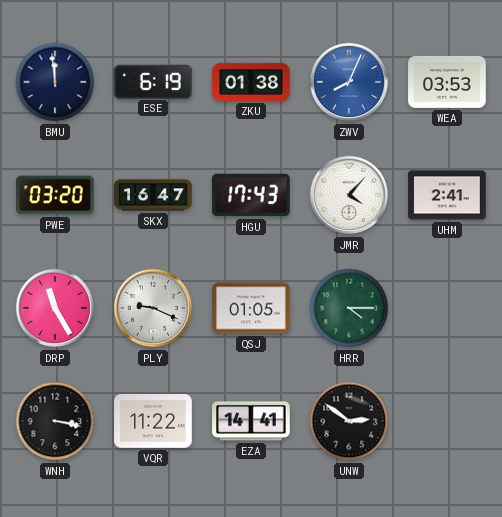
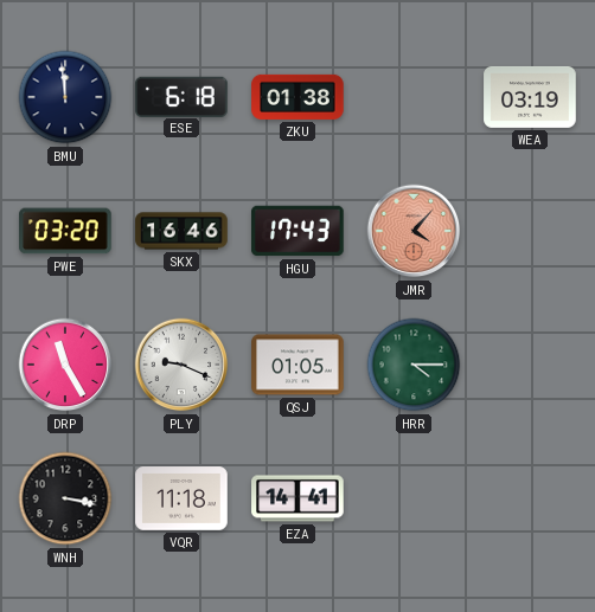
ESE: 6:19 -> 6:18
ZWV: 8:04 -> none
WEA: 03:53 -> 03:19
SKX: 16:47 -> 16:46
JMR dial: white -> salmon
UHM: 2:41 -> none
VQR: 11:22 -> 11:18
UNW: 2:51 -> none
